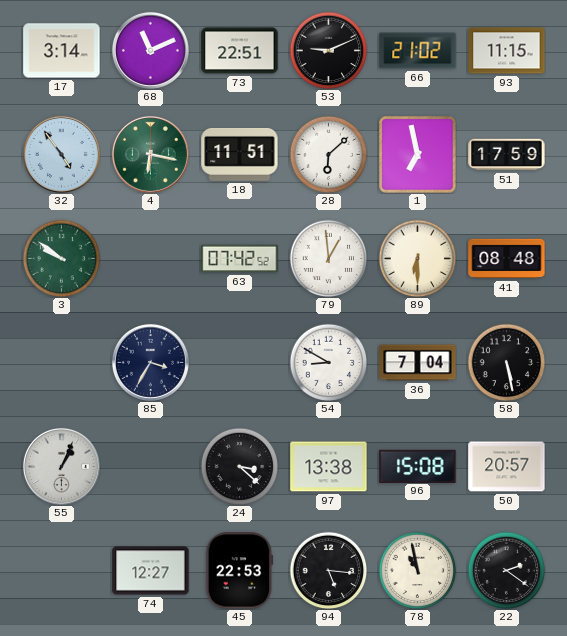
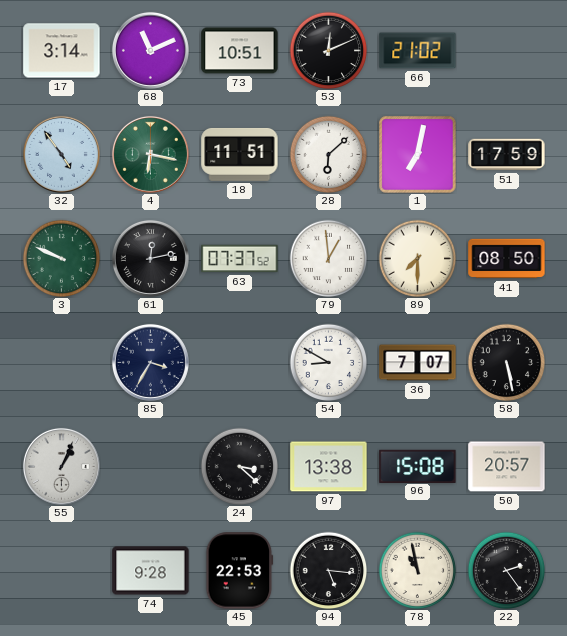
73: 22:51 -> 10:51
53: 9:11 -> 12:11
93: 11:15 -> none
1: 6:58 -> 7:02
3: 9:51 -> 9:49
61: none -> 12:13
63: 07:42 -> 07:37
89: 6:30 -> 7:30
41: 08:48 -> 08:50
36: 7:04 -> 7:07
74: 12:27 -> 9:28
22: 2:21 -> 2:24
